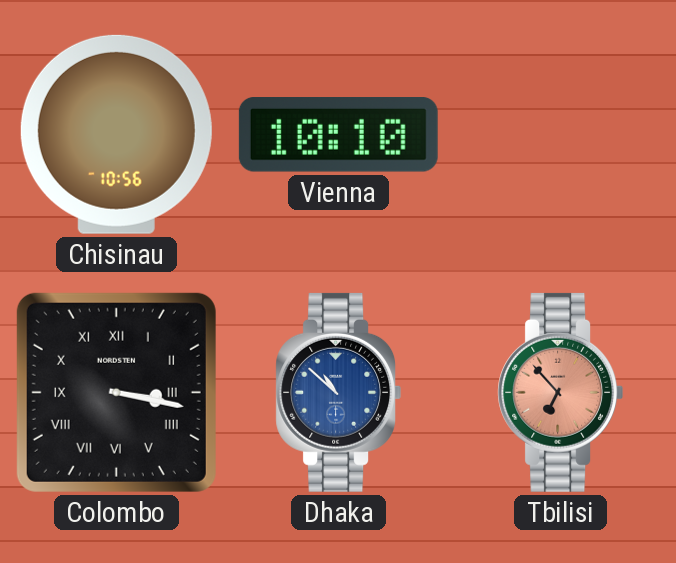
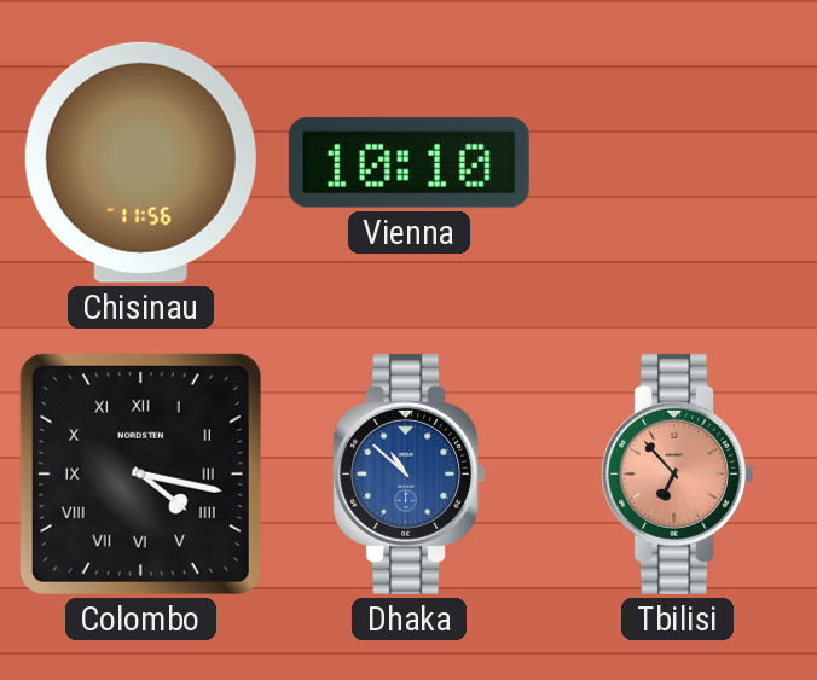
Chisinau: 10:56 -> 11:56
Colombo: 3:17 -> 4:17
